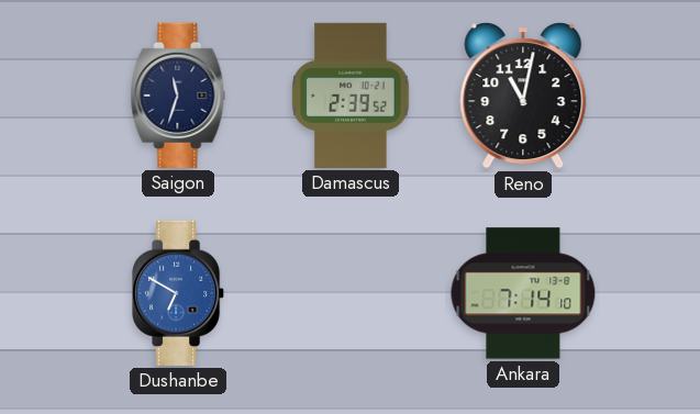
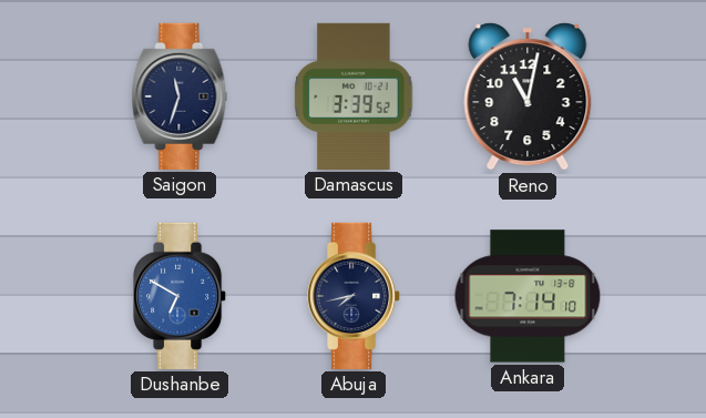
Damascus: 2:39 -> 3:39
Abuja: none -> 7:43
